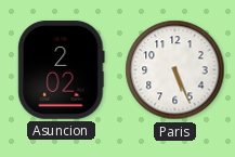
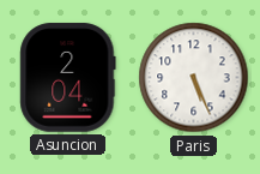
Asuncion: 2:02 -> 2:04
